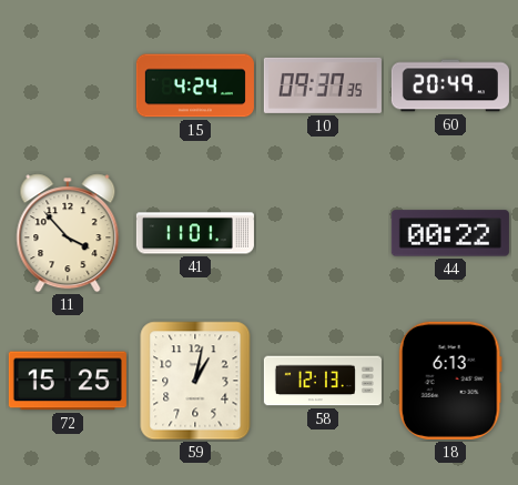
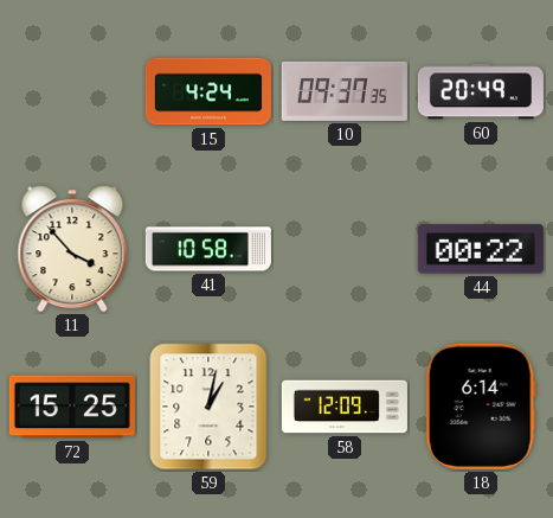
41: 11:01 -> 10:58
58: 12:13 -> 12:09
18: 6:13 -> 6:14
